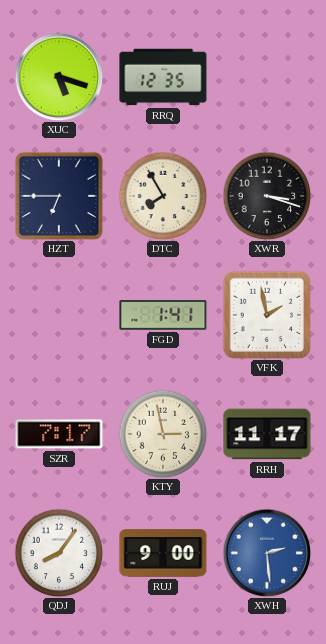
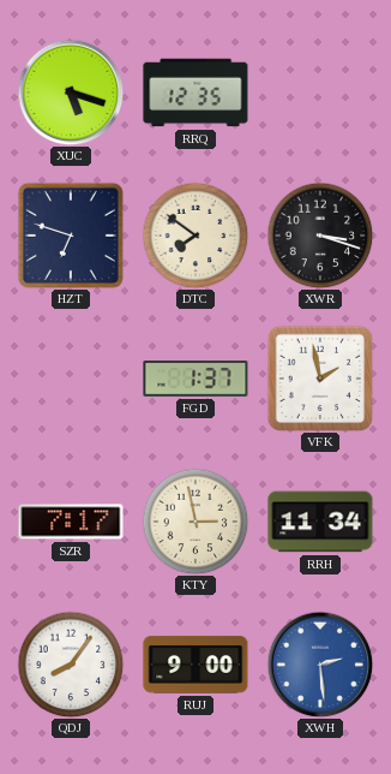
HZT: 6:45 -> 6:48
DTC: 7:55 -> 7:51
FGD: 1:41 -> 1:37
RRH: 11:17 -> 11:34
